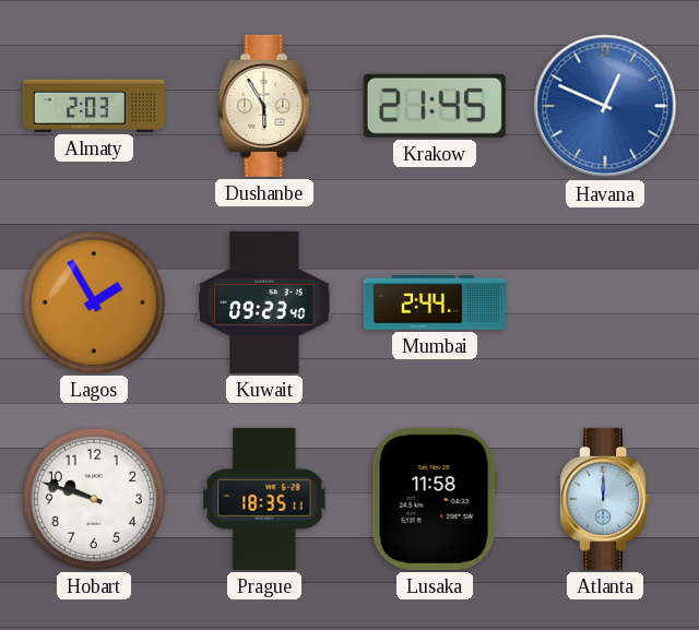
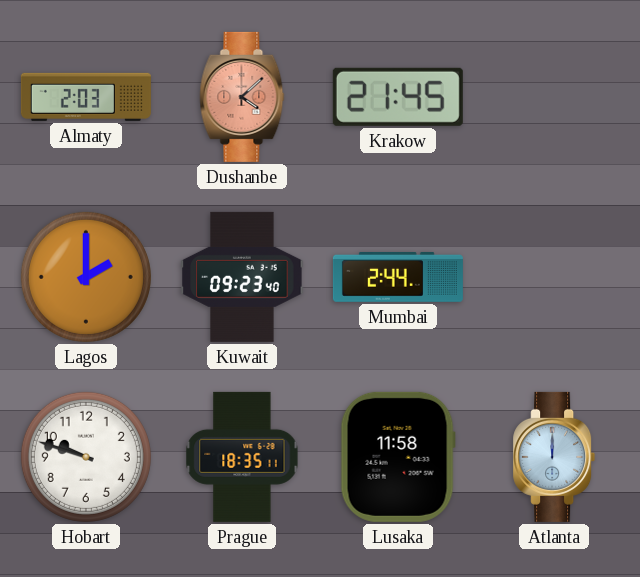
Dushanbe: 5:55 -> 4:08
Dushanbe dial: cream -> salmon
Havana: 12:49 -> none
Lagos: 1:55 -> 2:00
